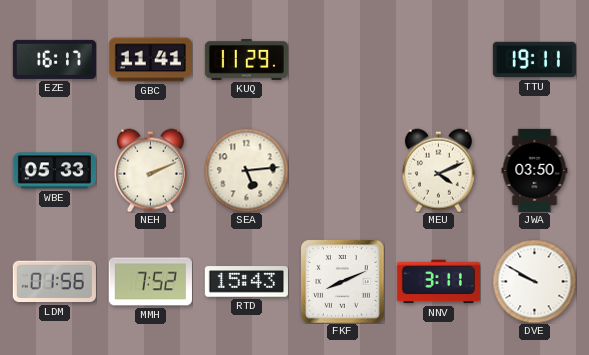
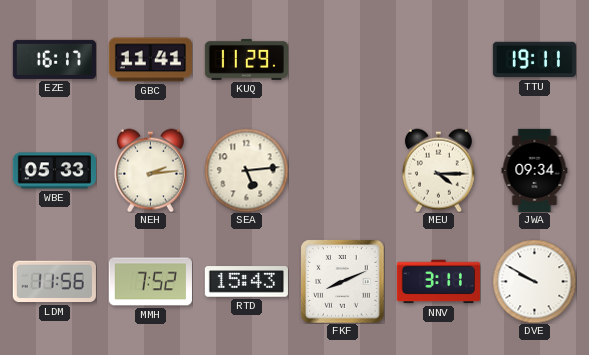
NEH: 2:11 -> 2:14
MEU: 4:11 -> 4:15
JWA: 03:50 -> 09:34
LDM: 01:56 -> 11:56
